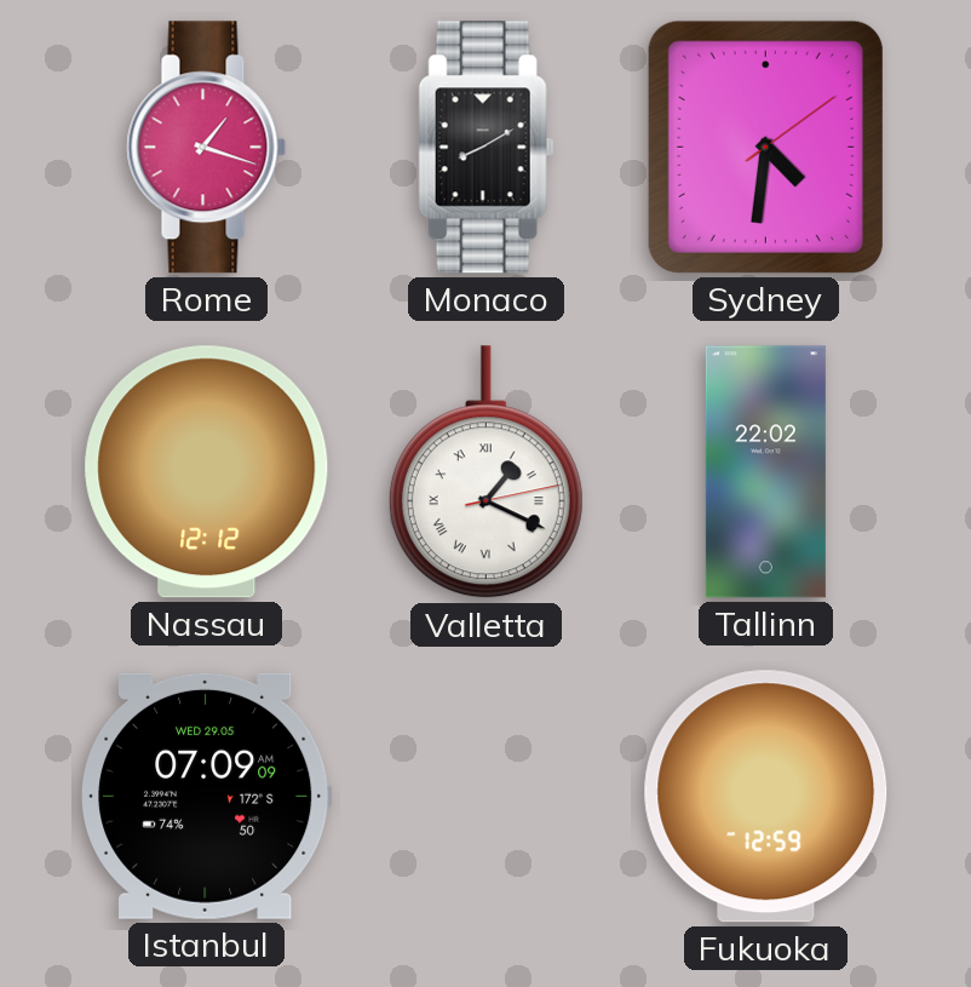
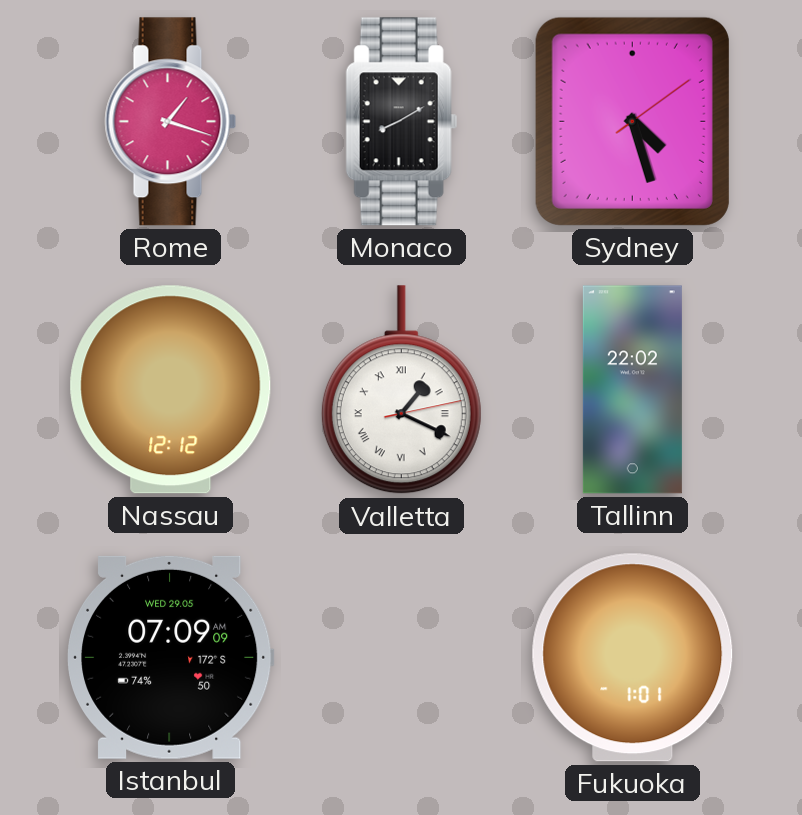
Sydney: 4:31 -> 4:27
Fukuoka: 12:59 -> 1:01
